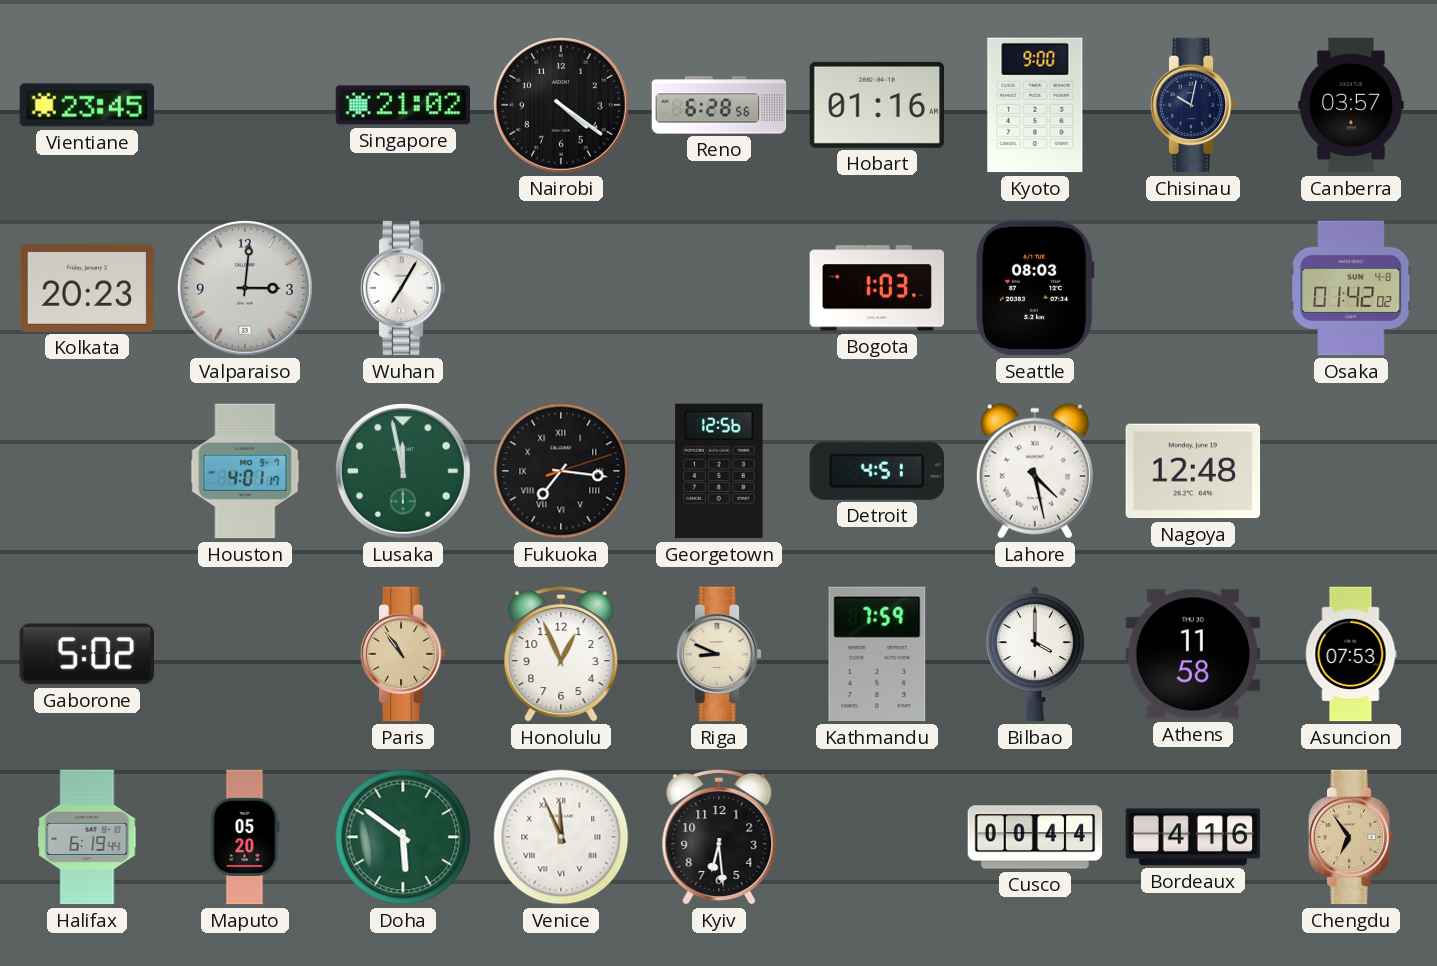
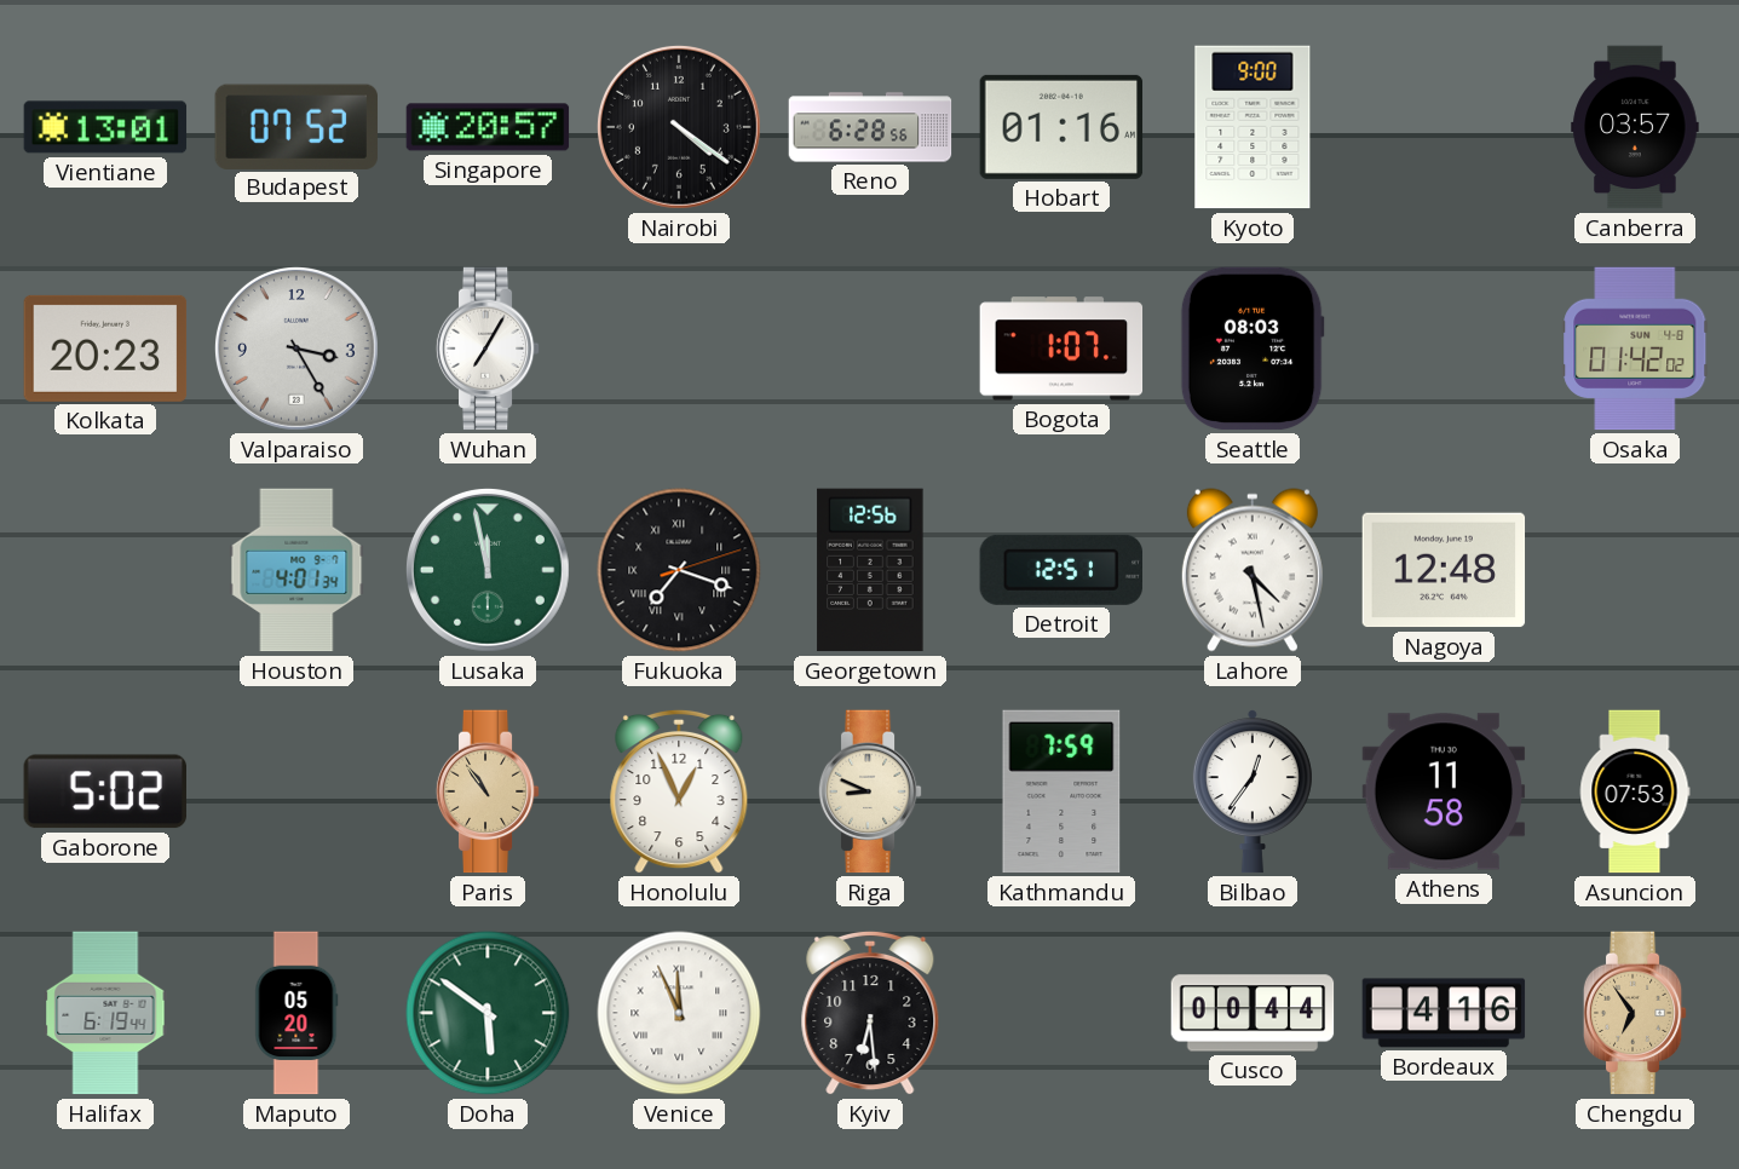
Vientiane: 23:45 -> 13:01
Budapest: none -> 07:52
Singapore: 21:02 -> 20:57
Chisinau: 10:02 -> none
Valparaiso: 3:01 -> 3:25
Bogota: 1:03 -> 1:07
Houston: 4:01:17 -> 4:01:34
Fukuoka: 7:16 -> 7:18
Detroit: 4:51 -> 12:51
Bilbao: 4:00 -> 12:36
